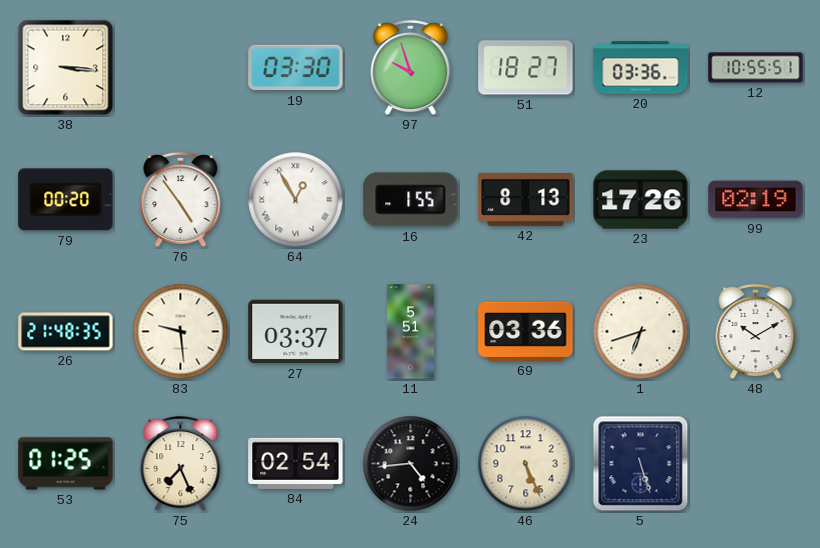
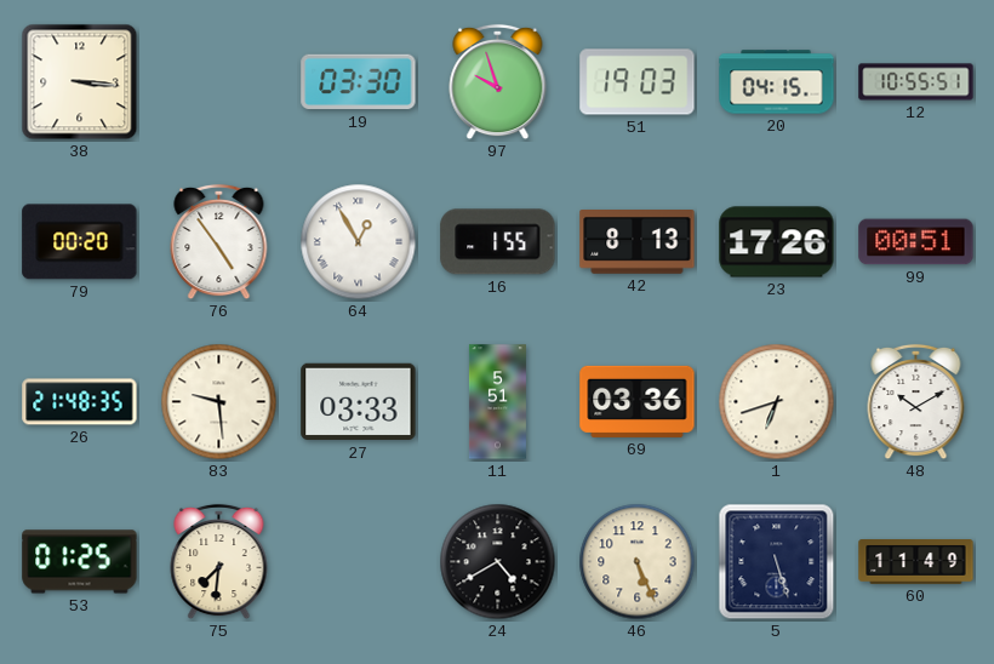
51: 18:27 -> 19:03
20: 03:36 -> 04:15
99: 02:19 -> 00:51
27: 03:37 -> 03:33
75: 7:26 -> 7:31
84: 02:54 -> none
24: 4:44 -> 4:40
60: none -> 11:49
